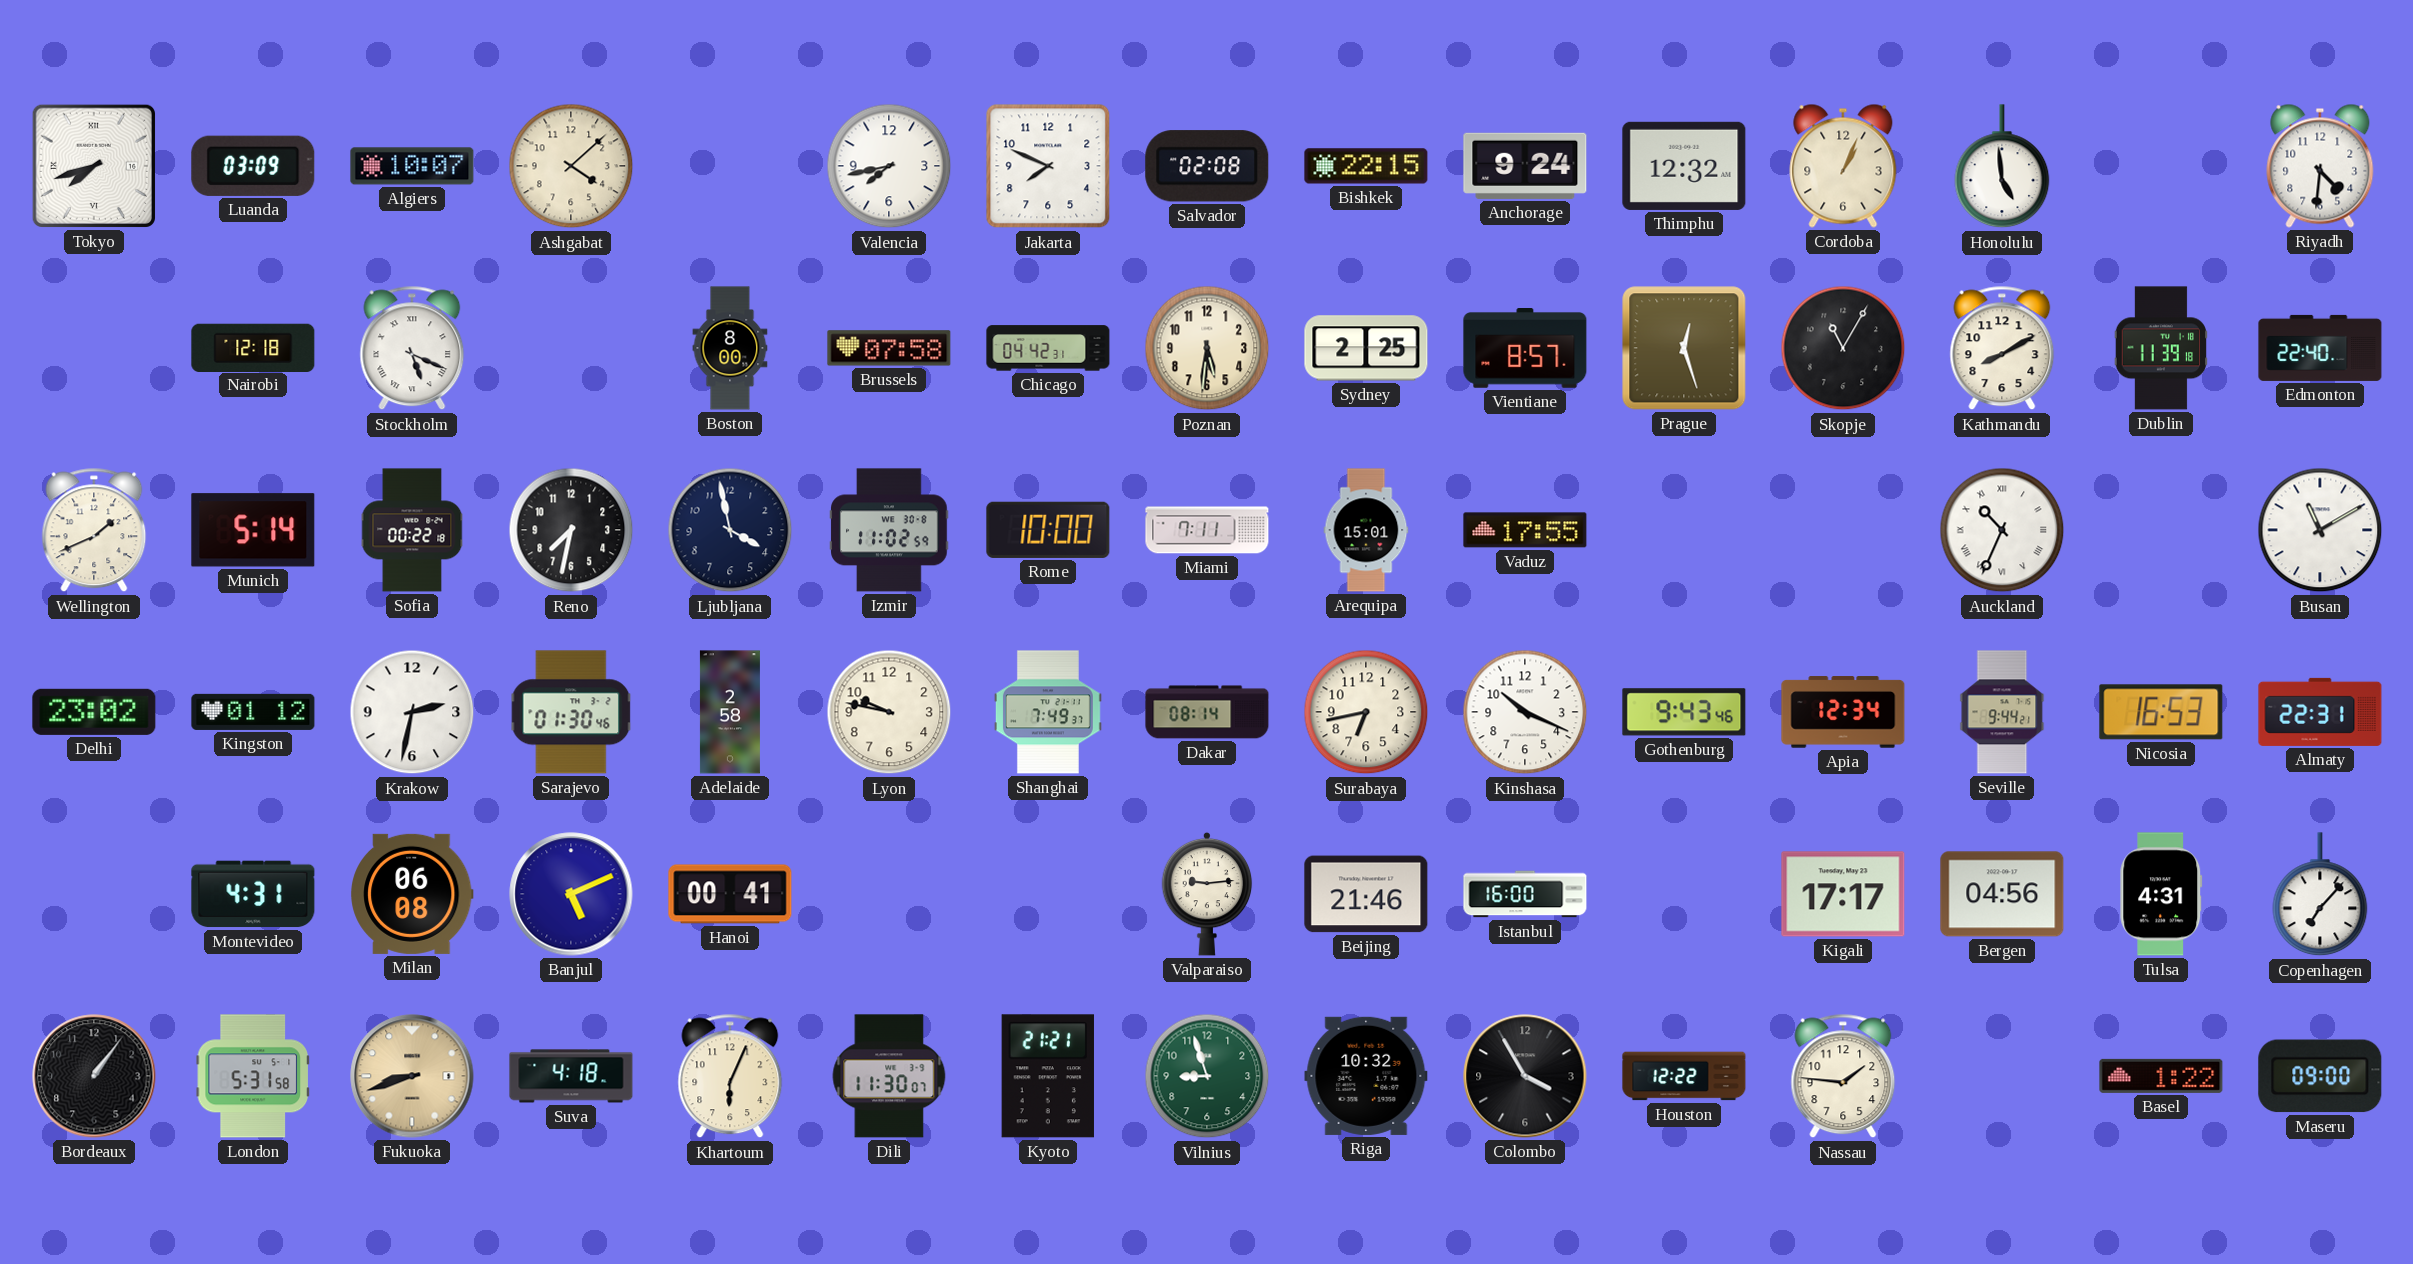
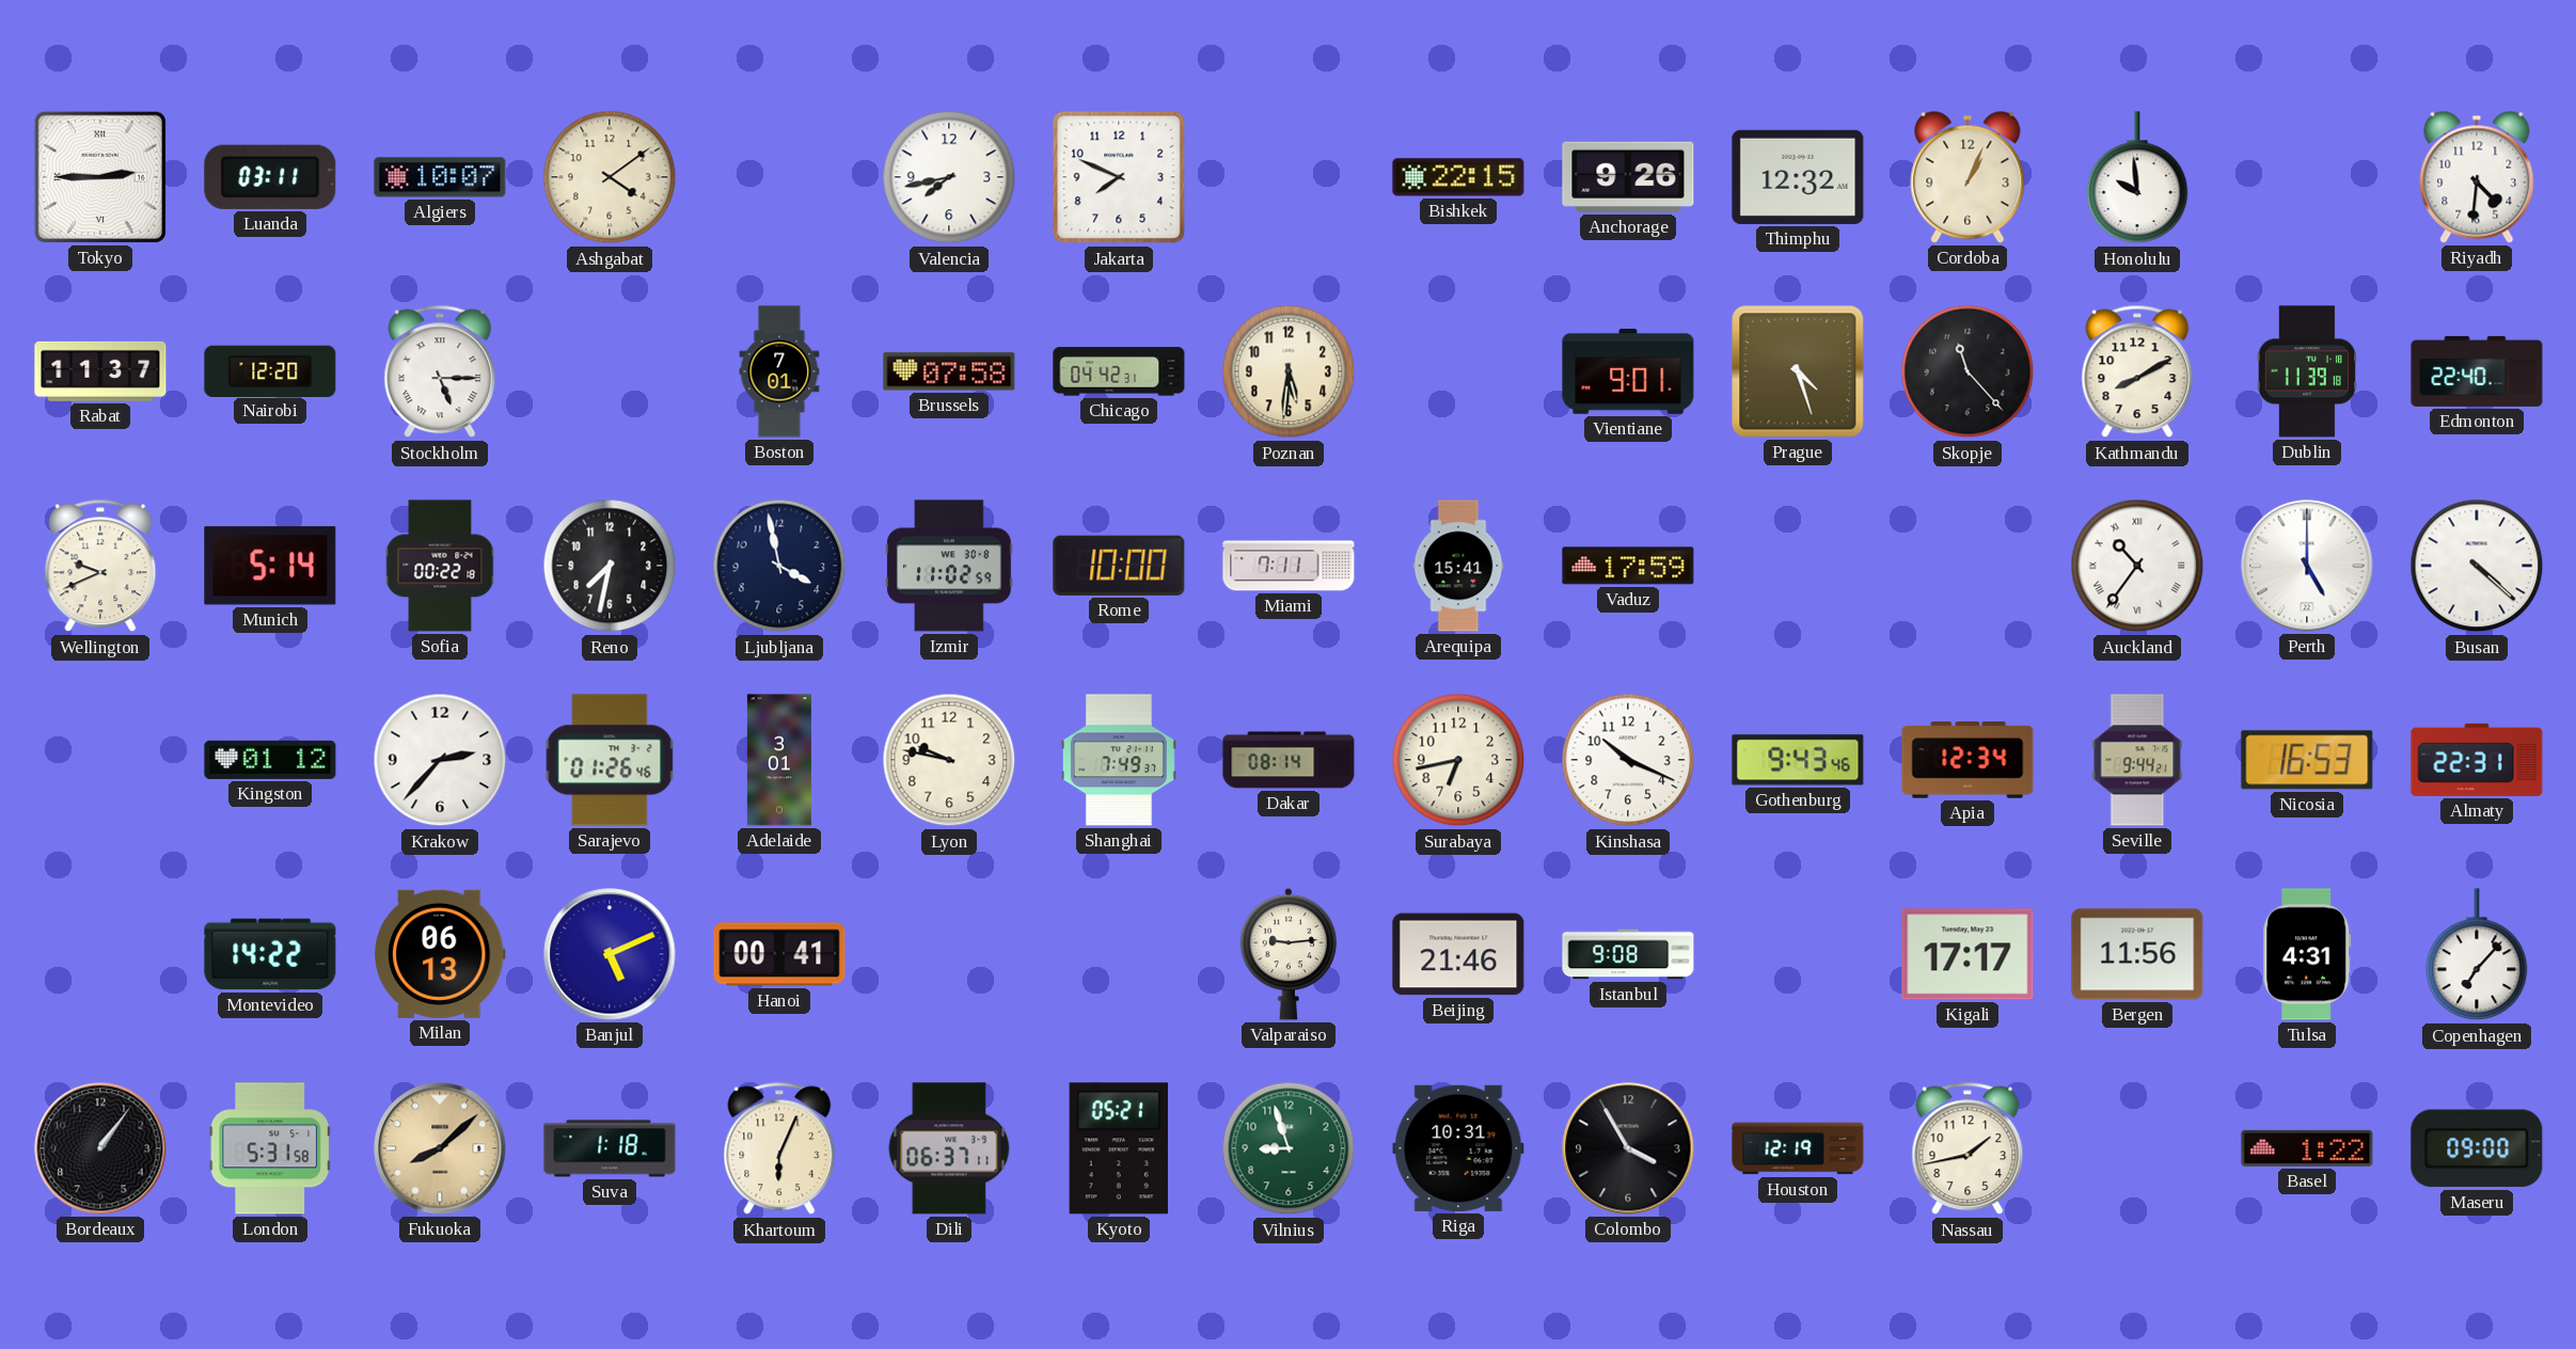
Tokyo: 7:42 -> 2:45
Luanda: 03:09 -> 03:11
Ashgabat: 4:08 -> 4:09
Salvador: 02:08 -> none
Anchorage: 9:24 -> 9:26
Honolulu: 4:59 -> 9:59
Rabat: none -> 11:37
Nairobi: 12:18 -> 12:20
Stockholm: 5:19 -> 5:15
Boston: 8:00 -> 7:01
Sydney: 2:25 -> none
Vientiane: 8:57 -> 9:01
Prague: 12:27 -> 4:27
Skopje: 11:05 -> 11:23
Wellington: 1:41 -> 9:41
Arequipa: 15:01 -> 15:41
Vaduz: 17:55 -> 17:59
Auckland: 10:34 -> 10:36
Perth: none -> 5:00
Busan: 11:10 -> 4:22
Delhi: 23:02 -> none
Krakow: 2:32 -> 2:37
Sarajevo: 01:30 -> 01:26
Adelaide: 2:58 -> 3:01
Montevideo: 4:31 -> 14:22
Milan: 06:08 -> 06:13
Istanbul: 16:00 -> 9:08
Bergen: 04:56 -> 11:56
Fukuoka: 8:42 -> 8:08
Suva: 4:18 -> 1:18
Dili: 11:30 -> 06:37
Kyoto: 21:21 -> 05:21
Riga: 10:32 -> 10:31
Houston: 12:22 -> 12:19
Nassau: 1:46 -> 1:43
